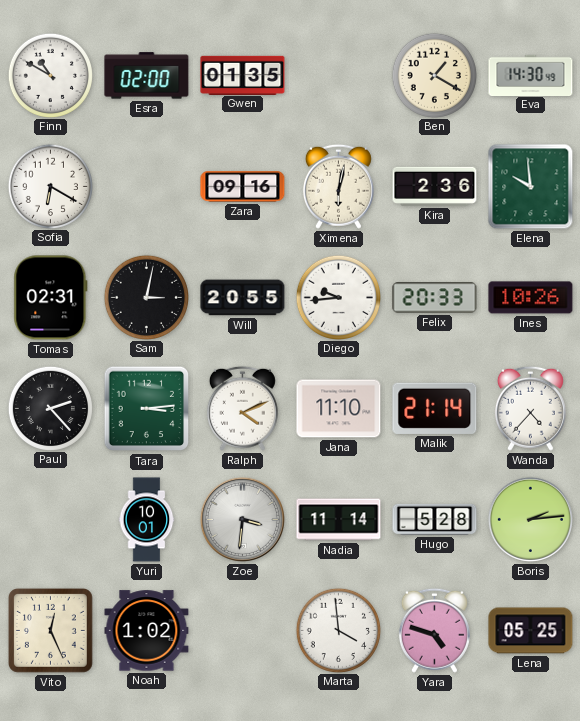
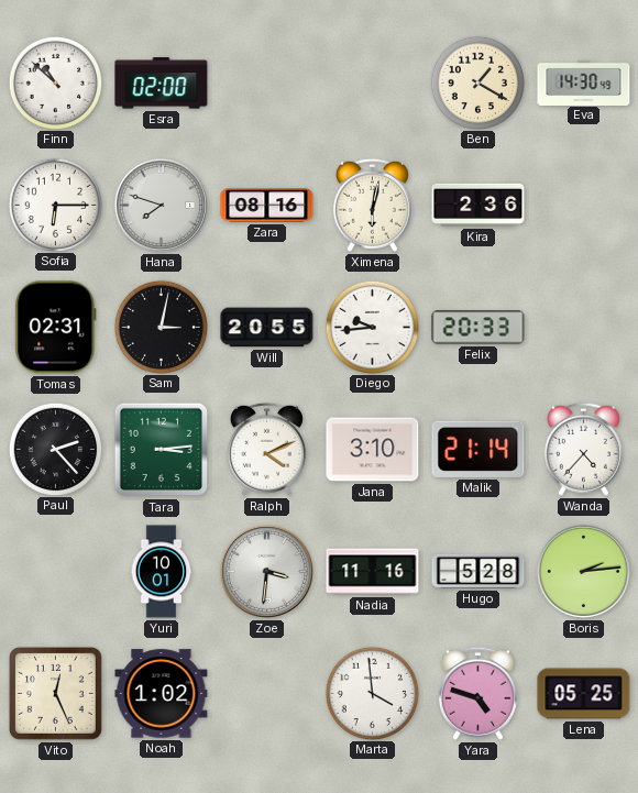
Finn: 10:50 -> 10:52
Gwen: 01:35 -> none
Sofia: 6:20 -> 6:15
Hana: none -> 7:48
Zara: 09:16 -> 08:16
Elena: 9:59 -> none
Ines: 10:26 -> none
Jana: 11:10 -> 3:10
Nadia: 11:14 -> 11:16
